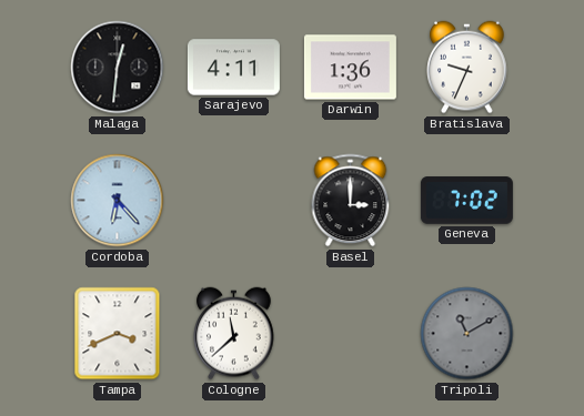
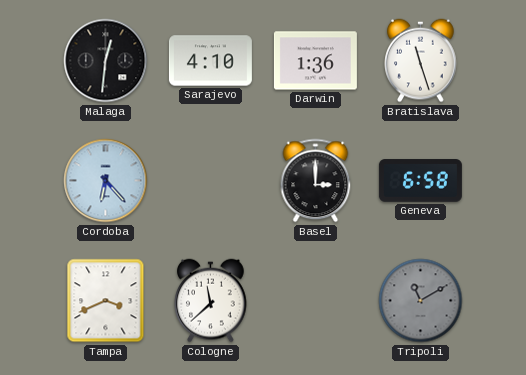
Sarajevo: 4:11 -> 4:10
Bratislava: 9:34 -> 11:27
Geneva: 7:02 -> 6:58
